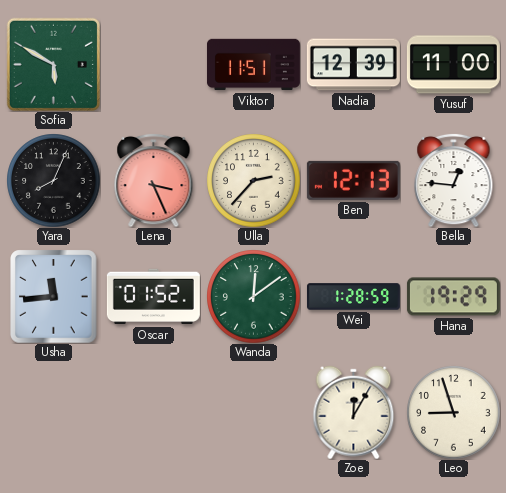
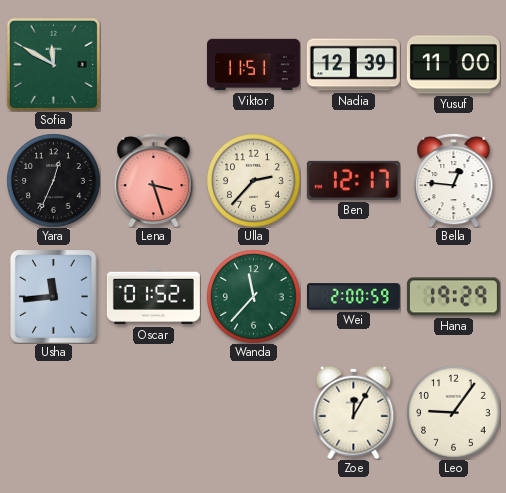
Sofia: 5:50 -> 11:50
Yara: 8:04 -> 12:34
Lena: 3:26 -> 3:27
Ben: 12:13 -> 12:17
Wanda: 12:09 -> 11:37
Wei: 1:28 -> 2:00
Leo: 8:57 -> 9:06
